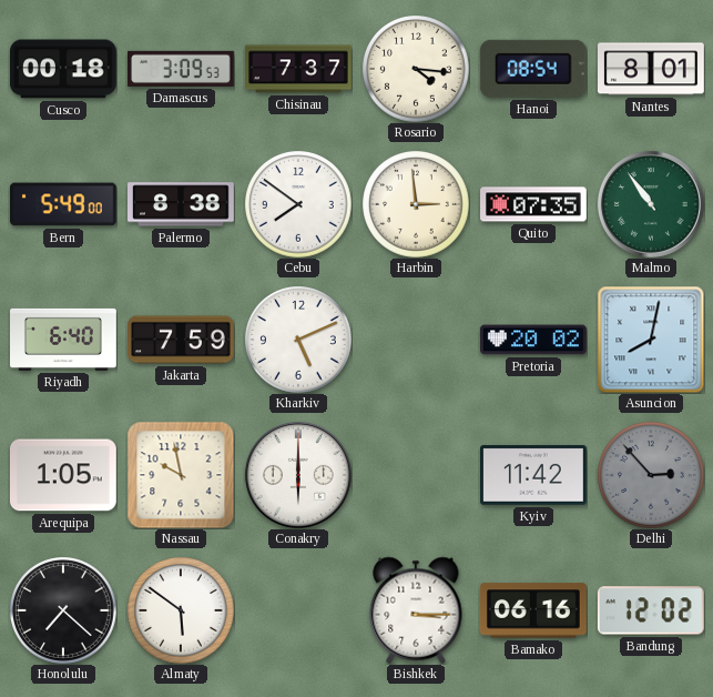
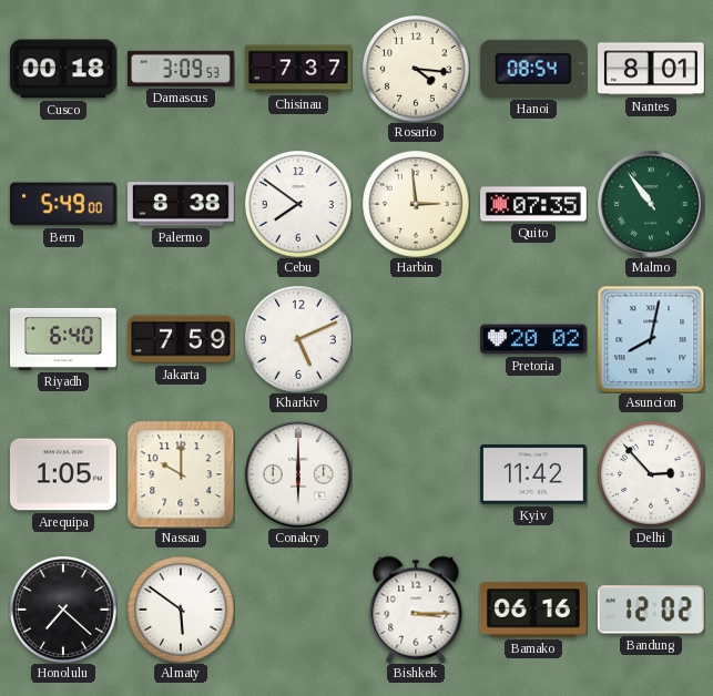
Nassau: 9:58 -> 10:00
Delhi dial: grey -> white
